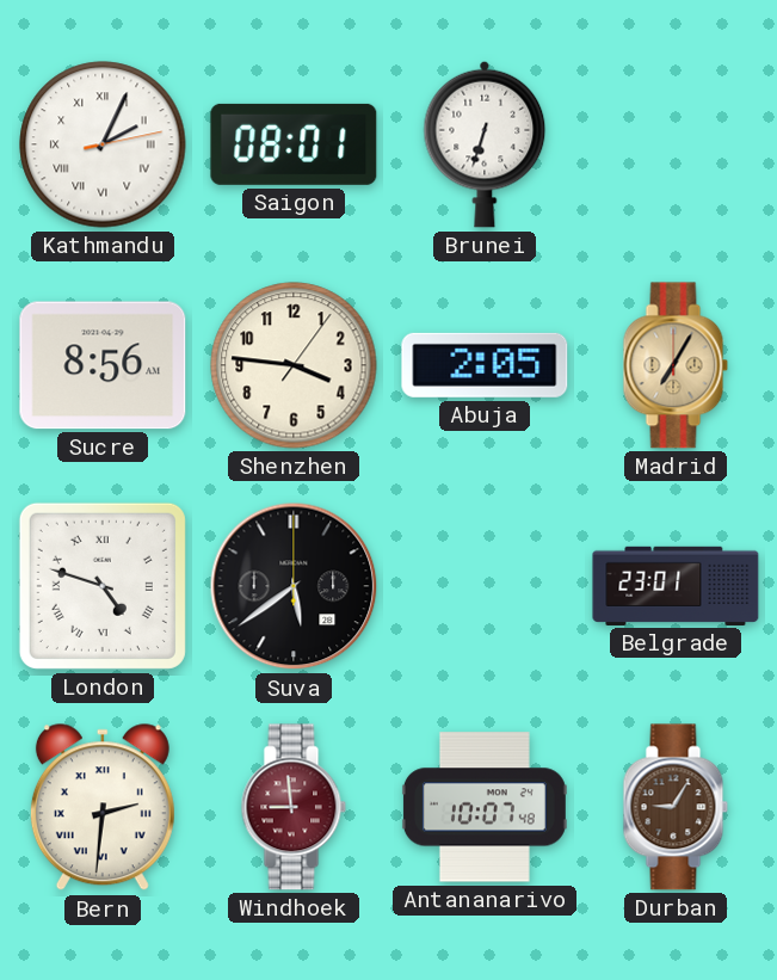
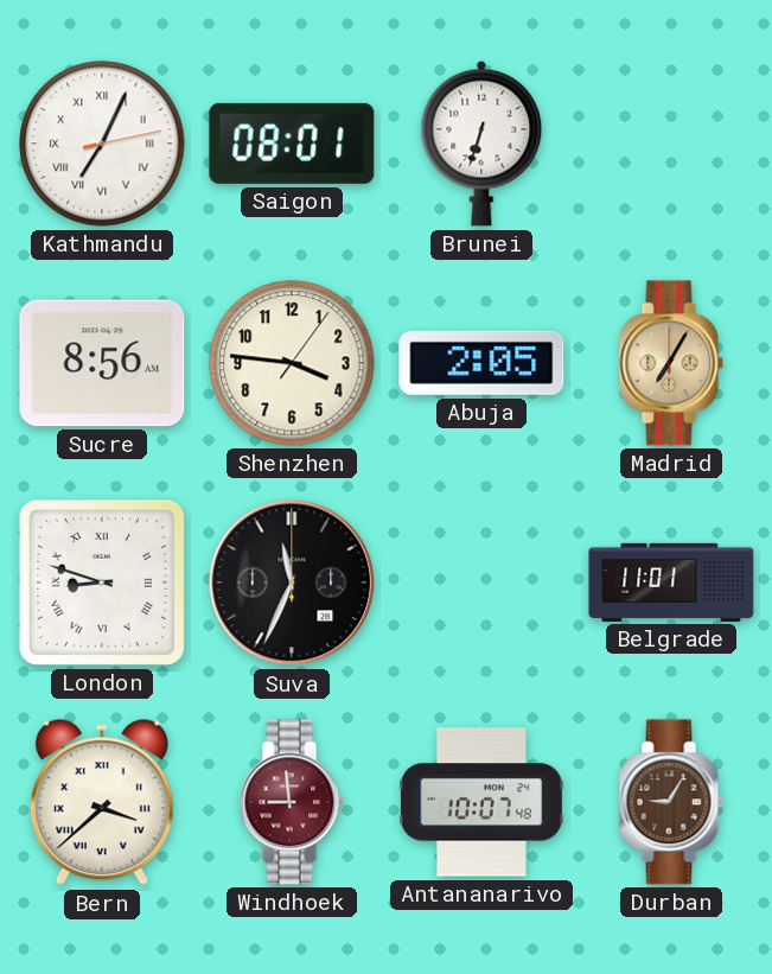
Kathmandu: 2:04 -> 7:04
London: 4:48 -> 8:48
Suva: 5:39 -> 11:34
Belgrade: 23:01 -> 11:01
Bern: 2:31 -> 3:38
